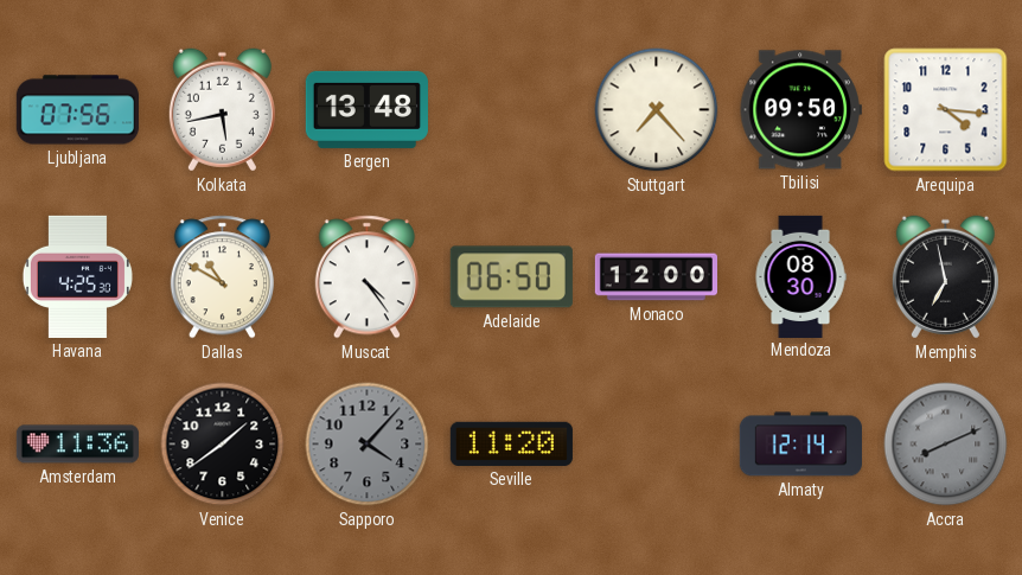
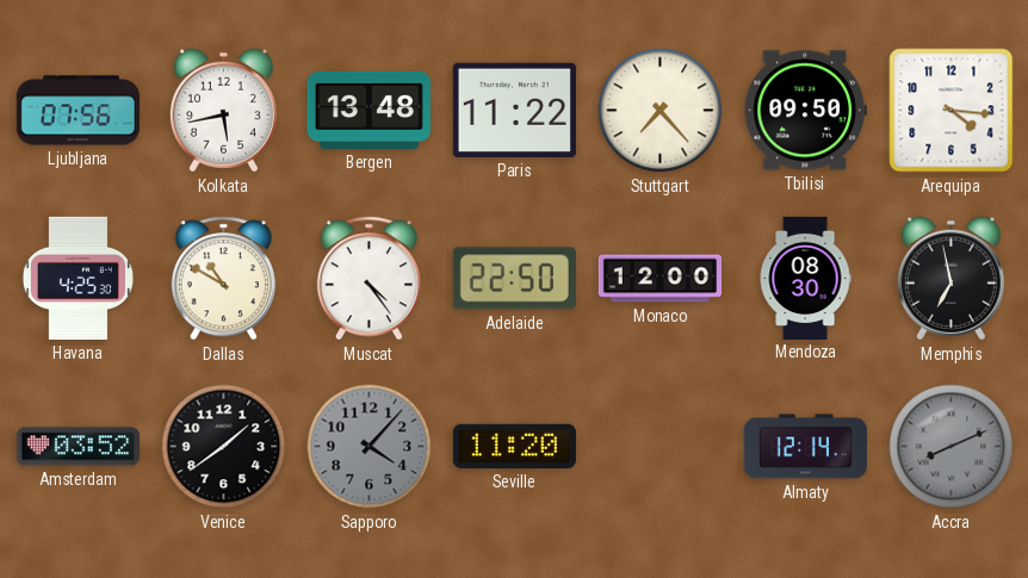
Paris: none -> 11:22
Adelaide: 06:50 -> 22:50
Amsterdam: 11:36 -> 03:52
